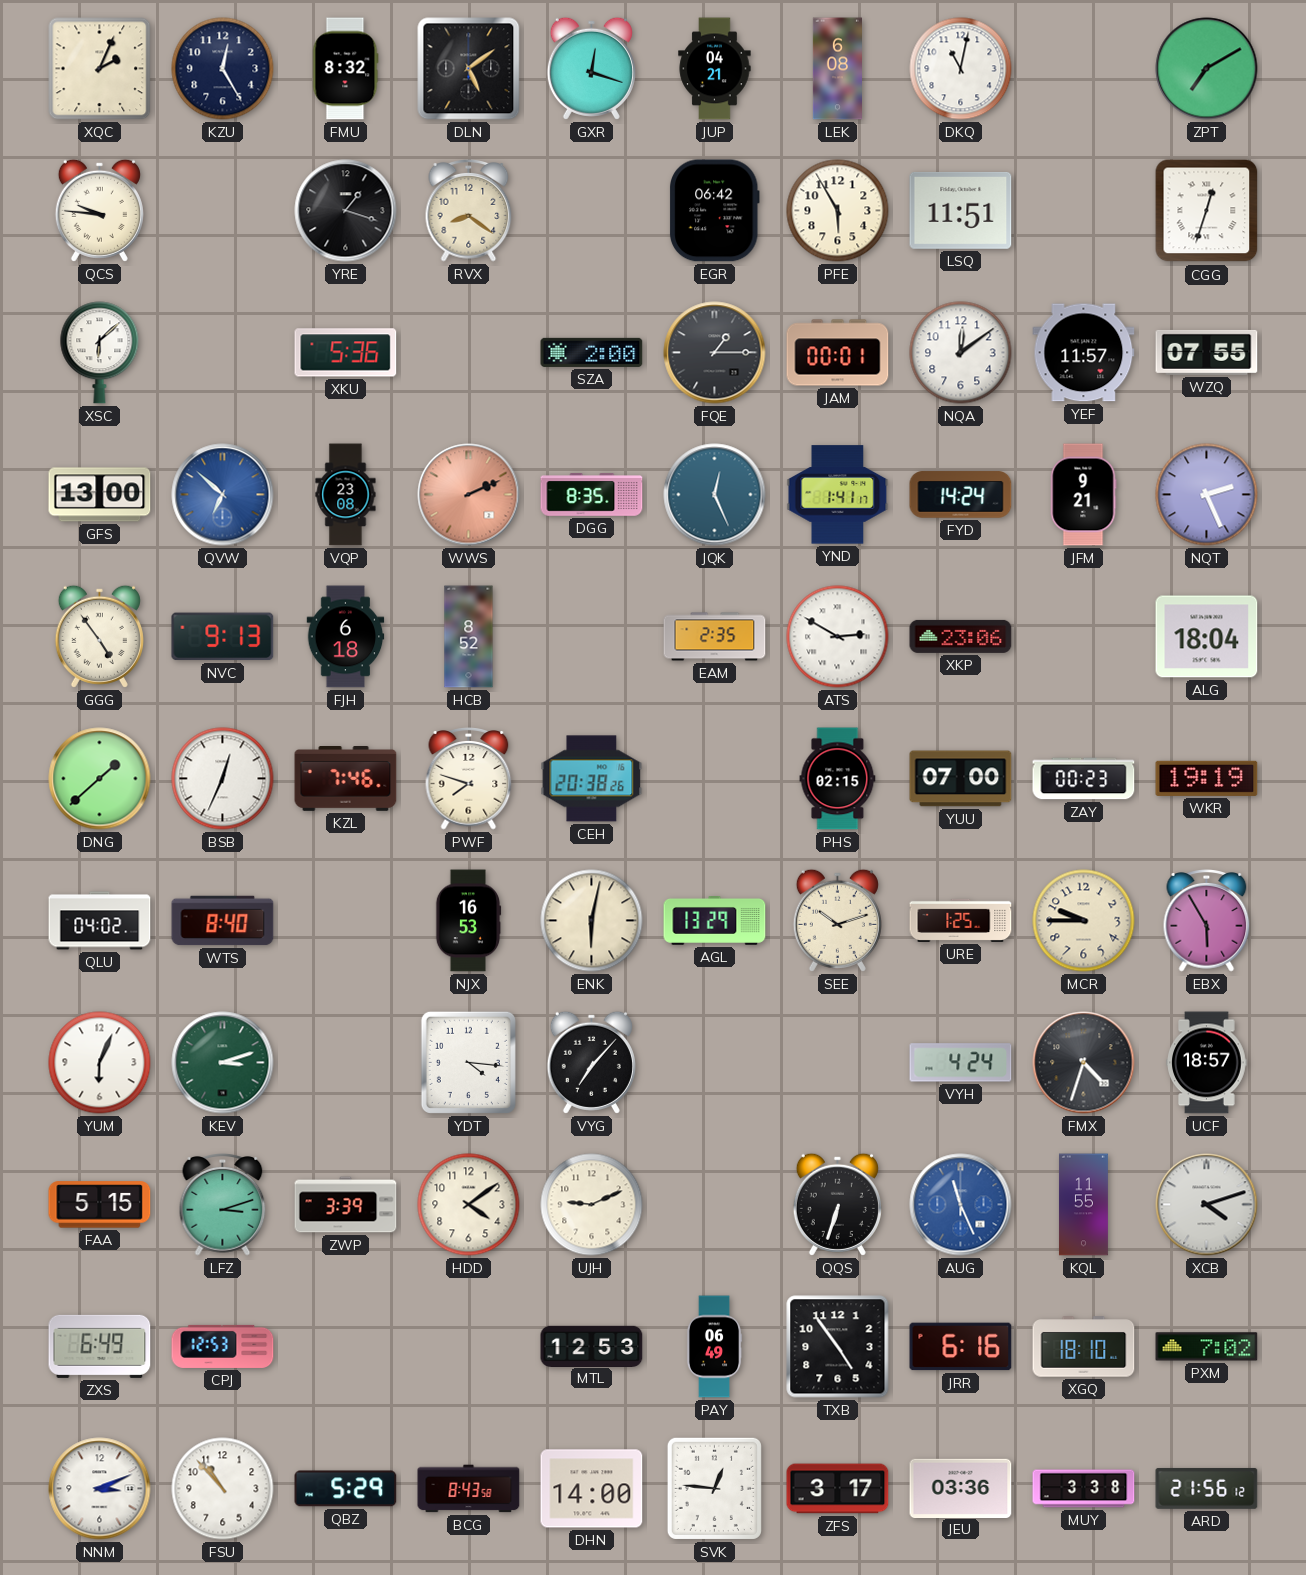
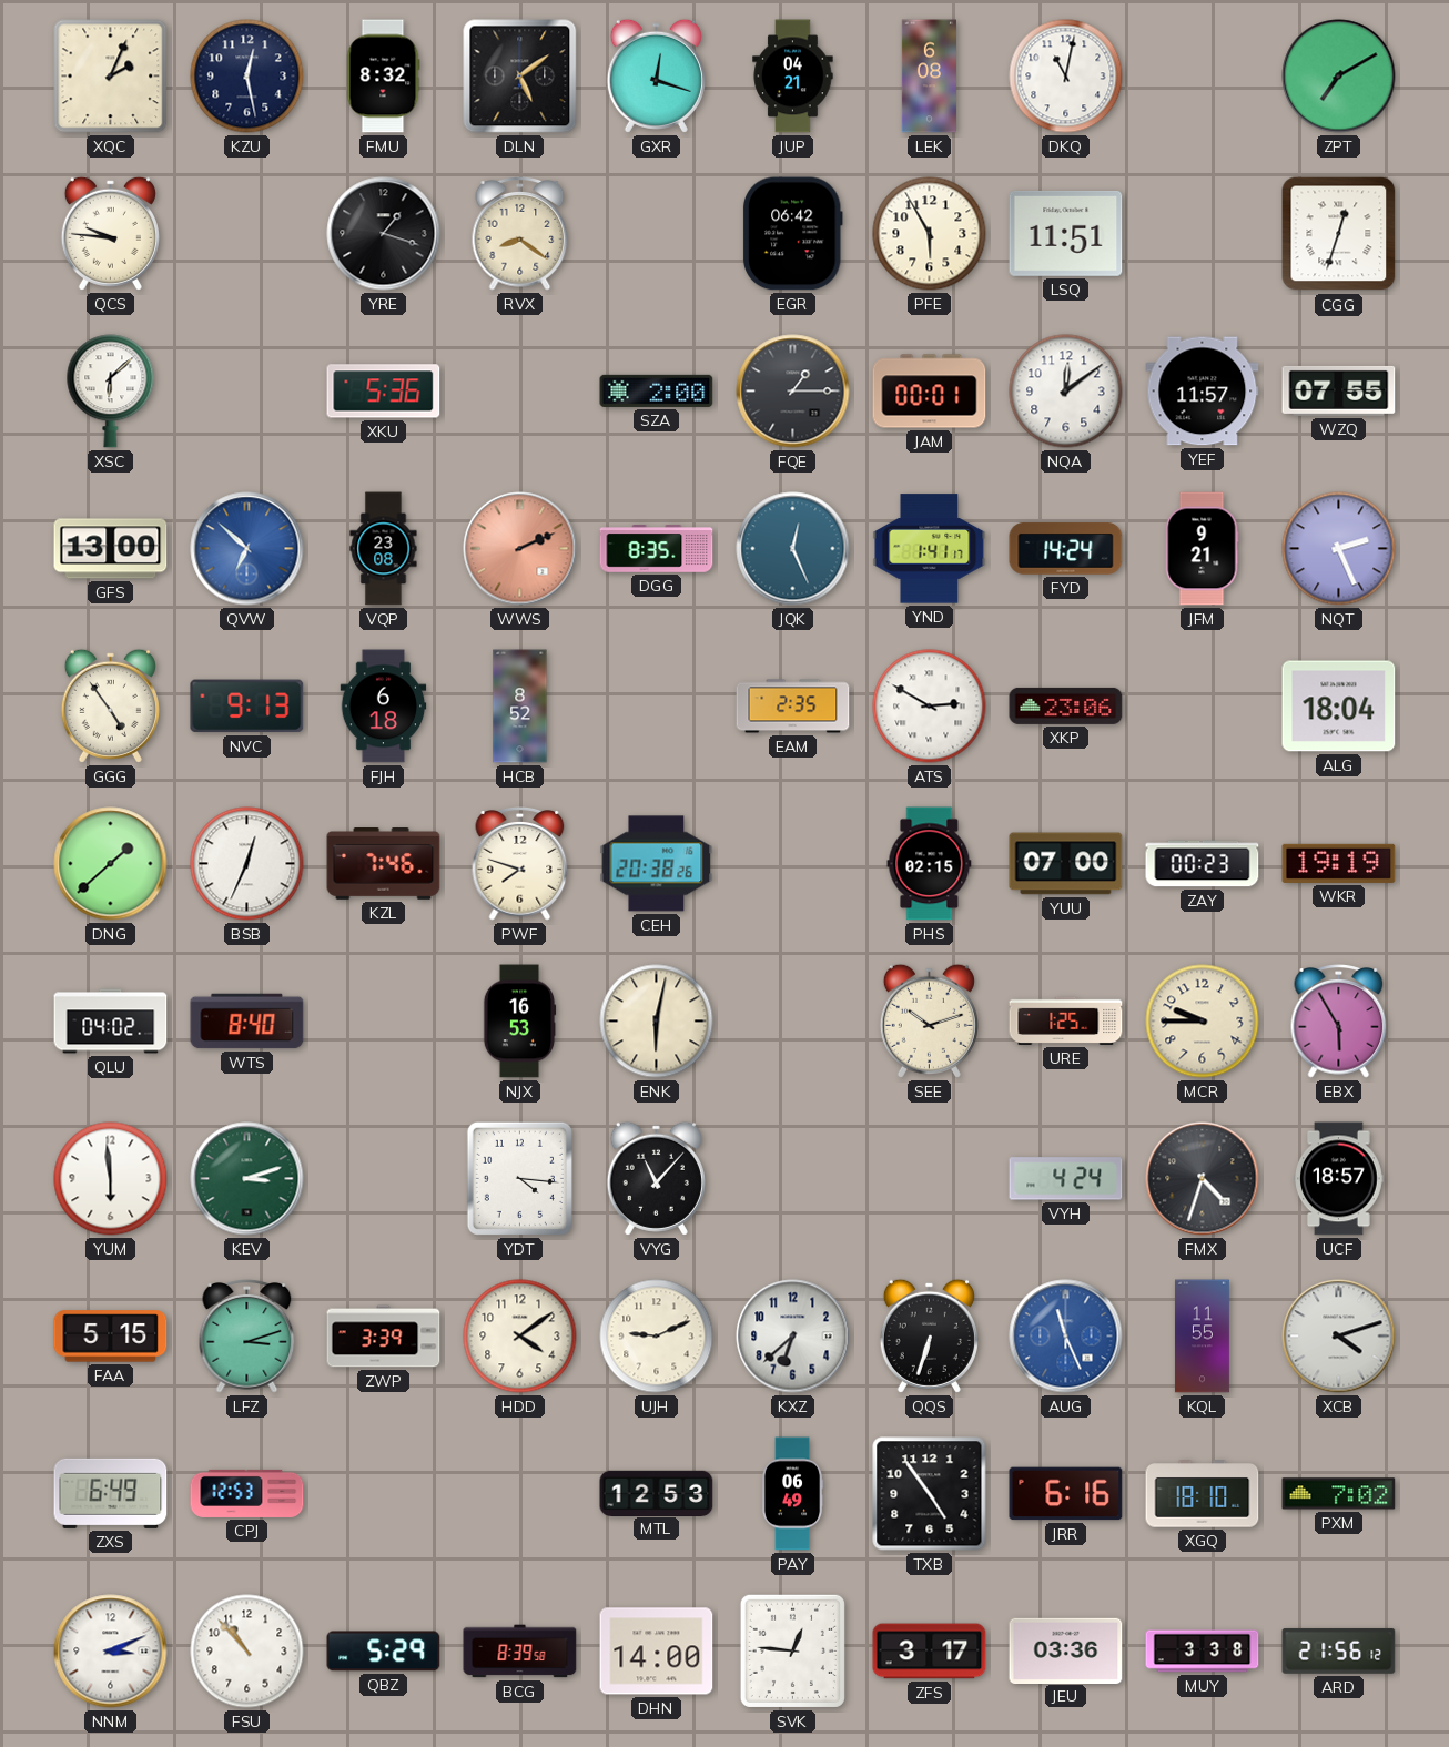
KZU: 12:25 -> 12:28
AGL: 13:29 -> none
YUM: 6:04 -> 5:59
VYG: 7:07 -> 11:07
KXZ: none -> 6:38
BCG: 8:43 -> 8:39
